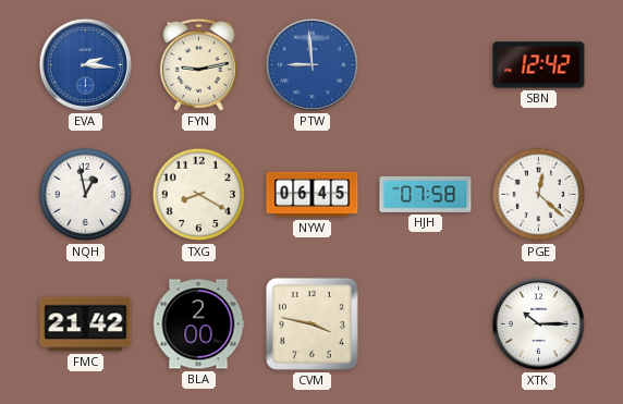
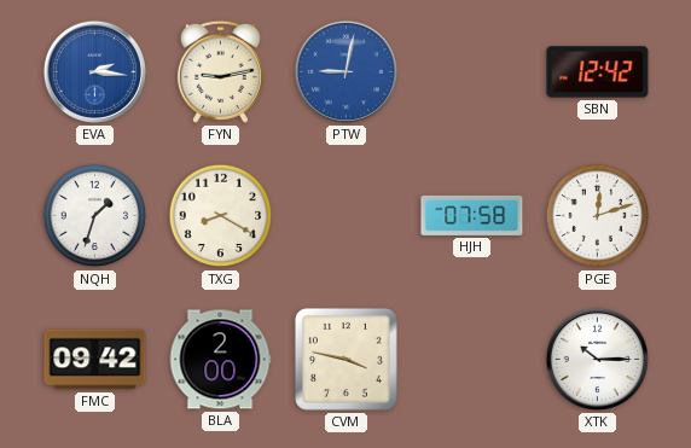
PTW: 8:59 -> 9:02
NQH: 12:58 -> 1:33
NYW: 06:45 -> none
PGE: 12:22 -> 12:12
FMC: 21:42 -> 09:42
